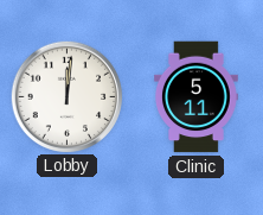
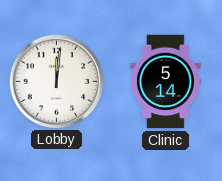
Clinic: 5:11 -> 5:14
